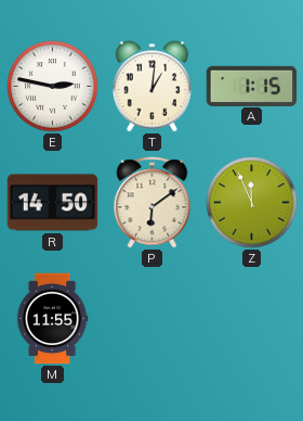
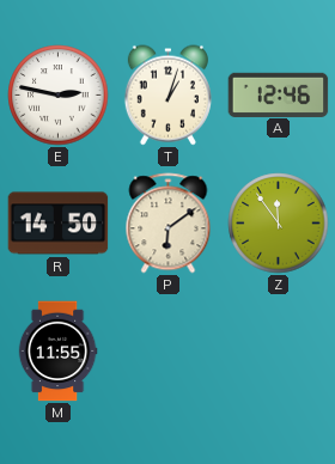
T: 1:01 -> 1:03
A: 1:15 -> 12:46
Z: 11:56 -> 11:54
